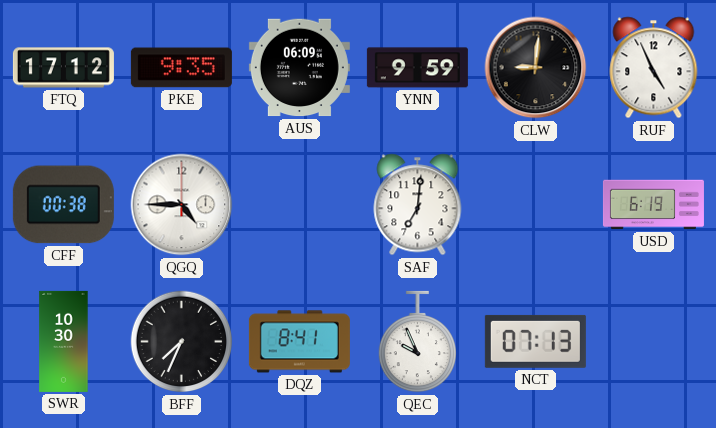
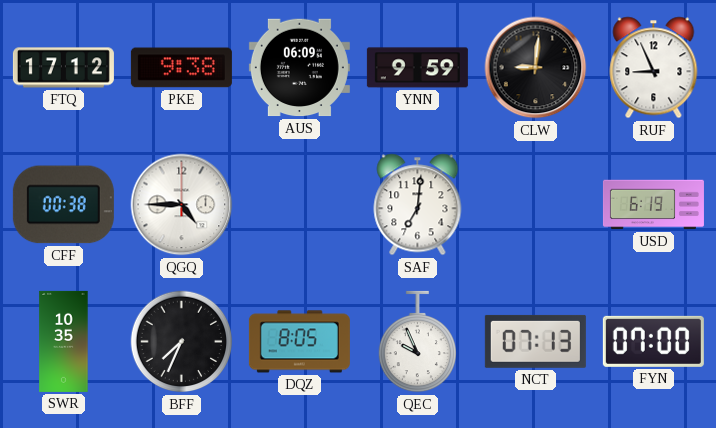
PKE: 9:35 -> 9:38
RUF: 4:56 -> 8:56
SWR: 10:30 -> 10:35
DQZ: 8:41 -> 8:05
FYN: none -> 07:00
